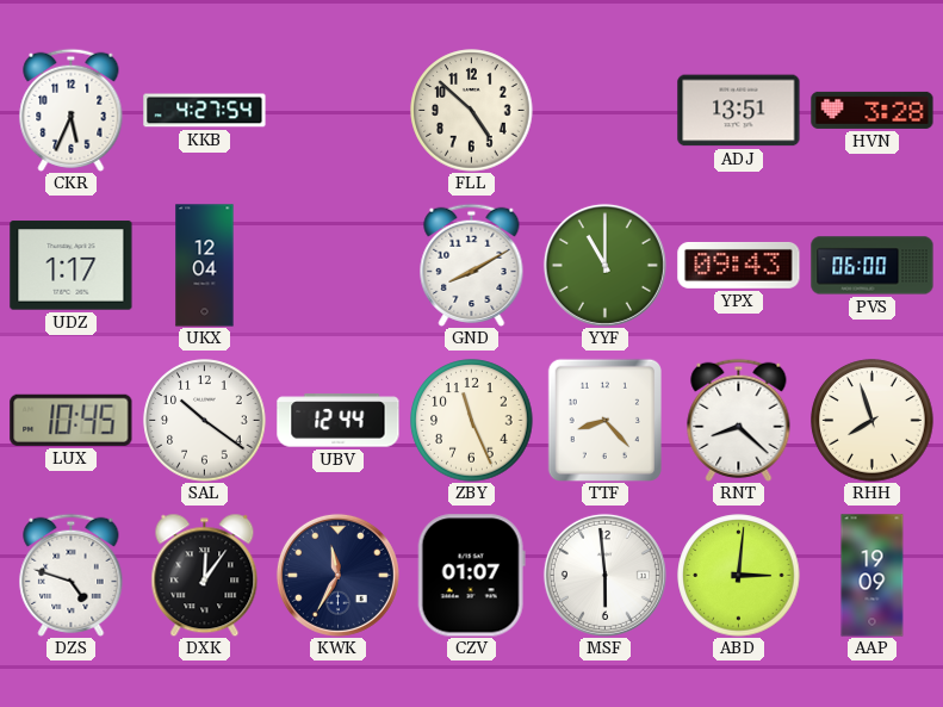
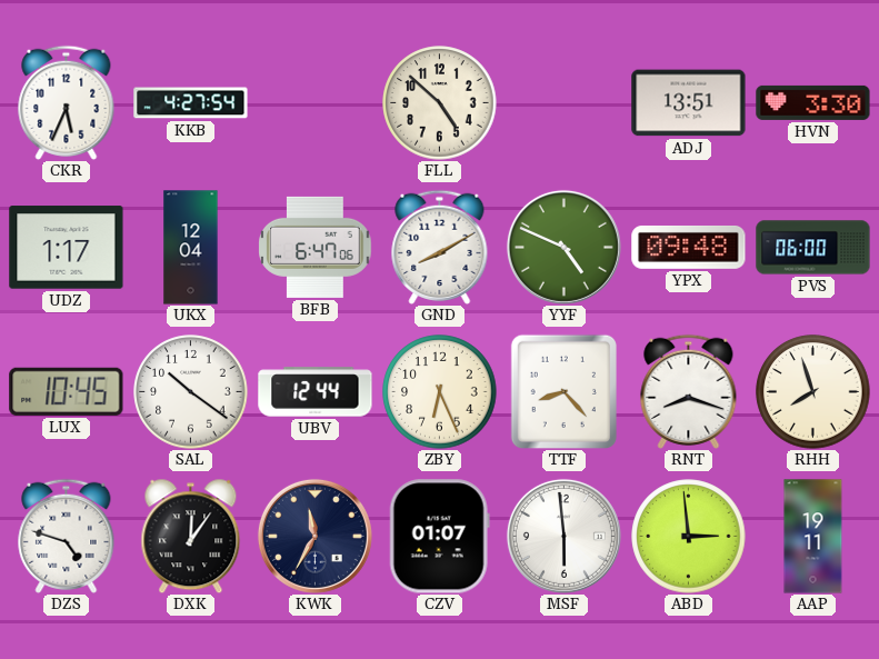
HVN: 3:28 -> 3:30
BFB: none -> 6:47
YYF: 11:00 -> 4:49
YPX: 09:43 -> 09:48
ZBY: 11:26 -> 6:26
RNT: 8:22 -> 8:18
ABD: 3:01 -> 2:59
AAP: 19:09 -> 19:11
